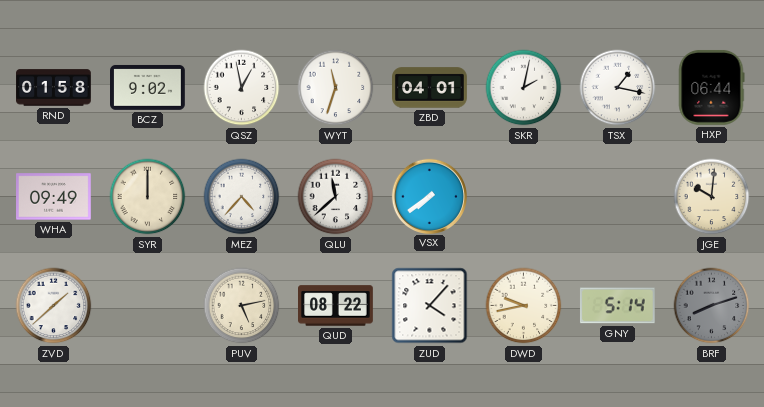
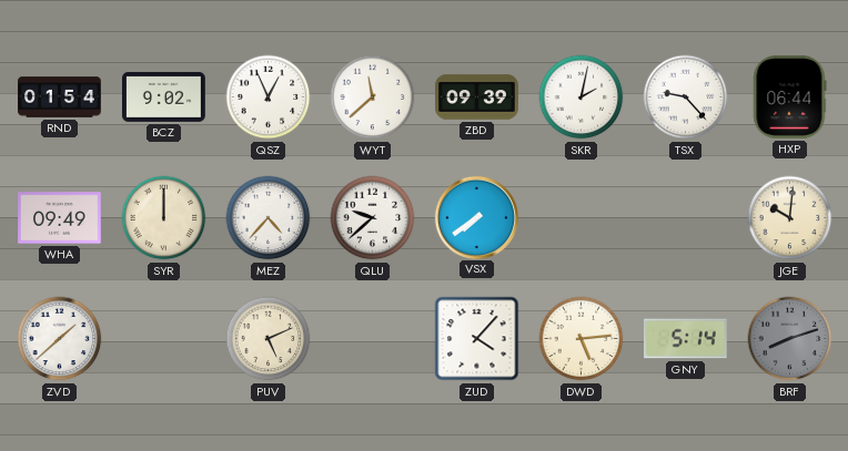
RND: 01:58 -> 01:54
QSZ: 12:58 -> 12:56
WYT: 11:33 -> 11:38
ZBD: 04:01 -> 09:39
TSX: 1:17 -> 9:23
QLU: 11:38 -> 9:38
PUV: 5:13 -> 5:11
QUD: 08:22 -> none
DWD: 9:43 -> 5:14
